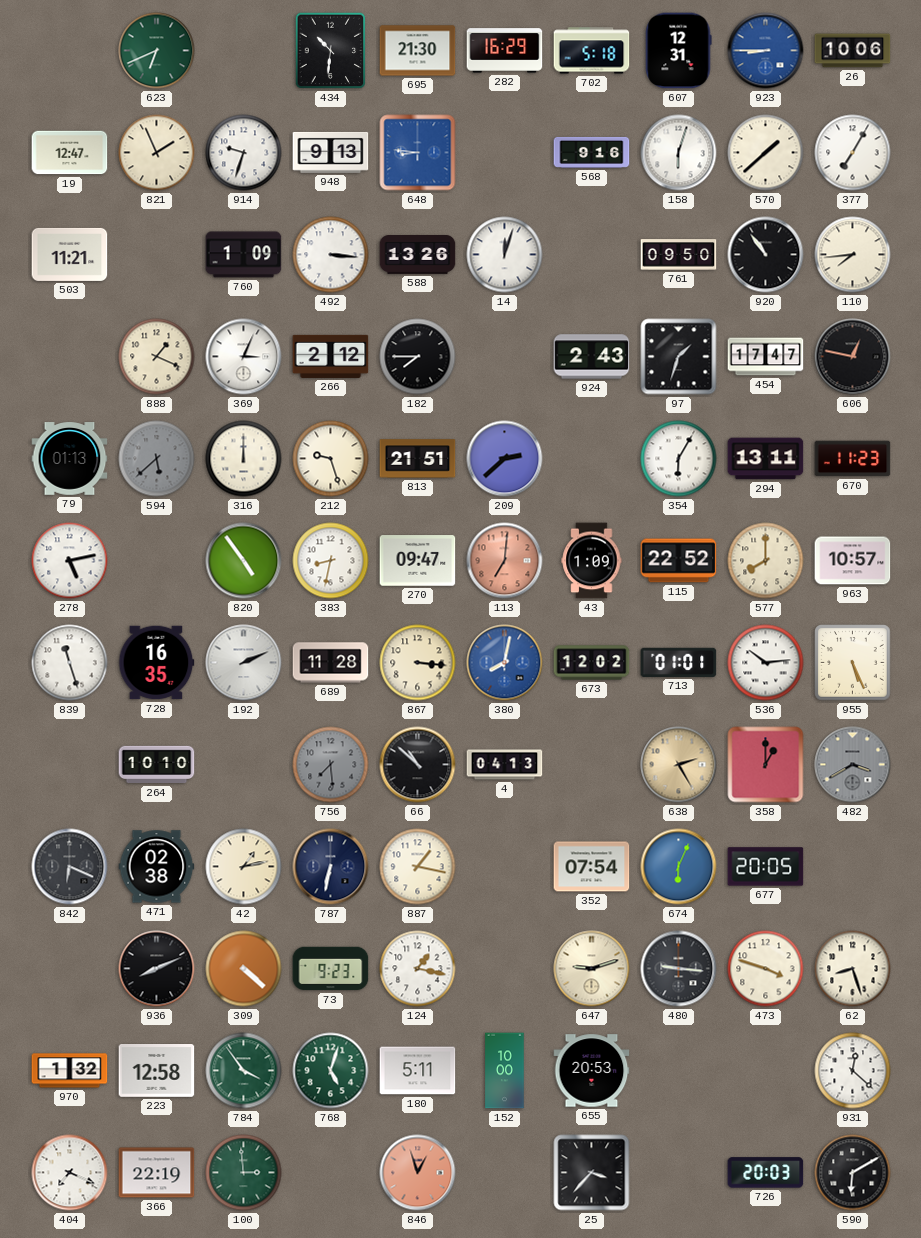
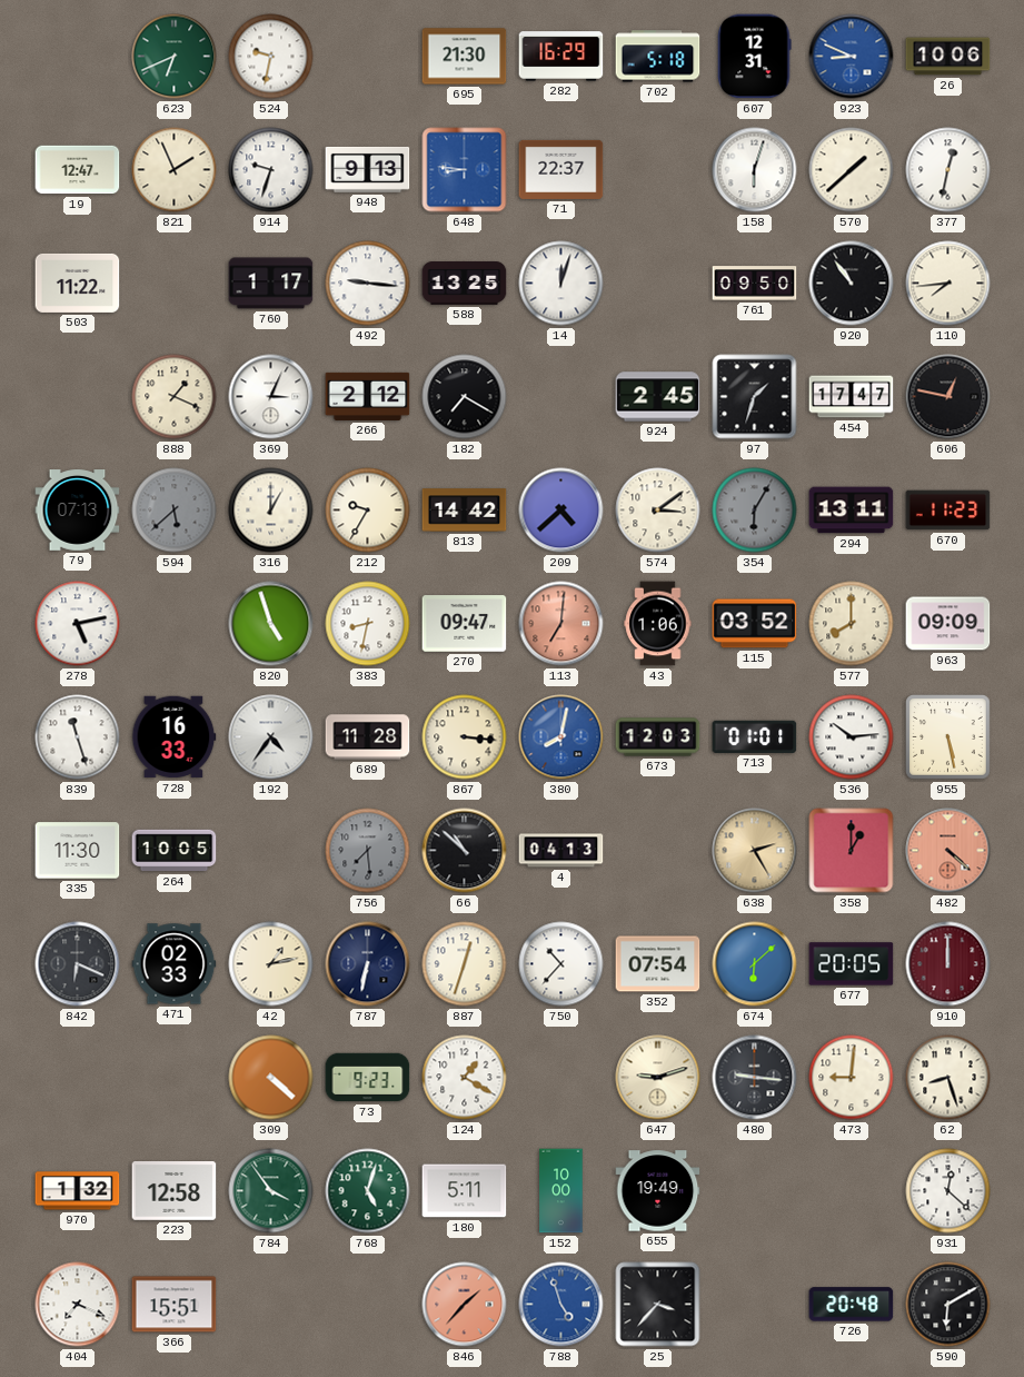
524: none -> 9:32
434: 10:31 -> none
923: 8:45 -> 8:49
71: none -> 22:37
568: 9:16 -> none
377: 7:05 -> 12:32
503: 11:21 -> 11:22
760: 1:09 -> 1:17
492: 3:16 -> 9:16
588: 13:26 -> 13:25
182: 7:45 -> 7:20
924: 2:43 -> 2:45
79: 01:13 -> 07:13
316: 12:00 -> 1:00
212: 9:27 -> 9:35
813: 21:51 -> 14:42
209: 2:38 -> 4:38
574: none -> 3:09
354 dial: white -> grey
820: 4:54 -> 4:57
43: 1:09 -> 1:06
115: 22:52 -> 03:52
963: 10:57 -> 09:09
728: 16:35 -> 16:33
192: 2:11 -> 4:36
673: 12:02 -> 12:03
955: 5:26 -> 5:28
335: none -> 11:30
264: 10:10 -> 10:05
482: 3:40 -> 4:22
482 dial: grey -> salmon
471: 02:38 -> 02:33
887: 1:17 -> 12:33
750: none -> 10:37
674: 6:04 -> 6:08
910: none -> 12:00
936: 8:11 -> none
124: 1:17 -> 1:20
473: 3:48 -> 9:01
655: 20:53 -> 19:49
366: 22:19 -> 15:51
100: 2:59 -> none
846: 12:57 -> 1:37
788: none -> 4:57
726: 20:03 -> 20:48
